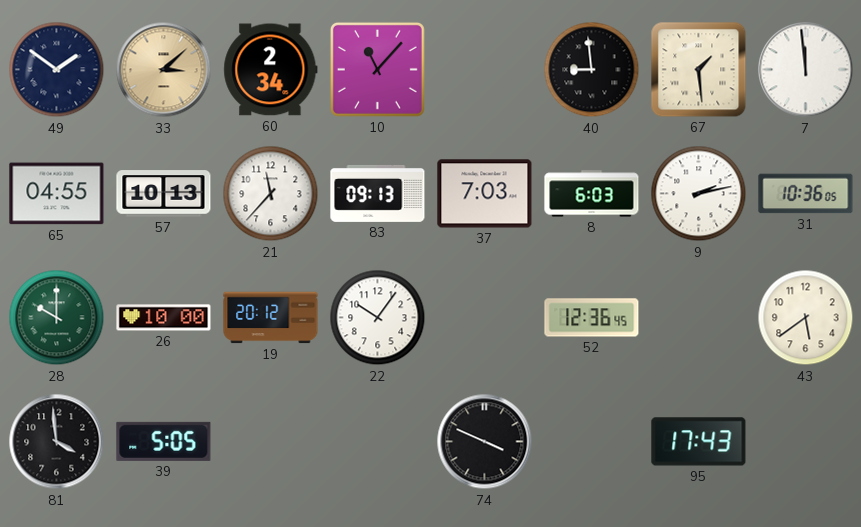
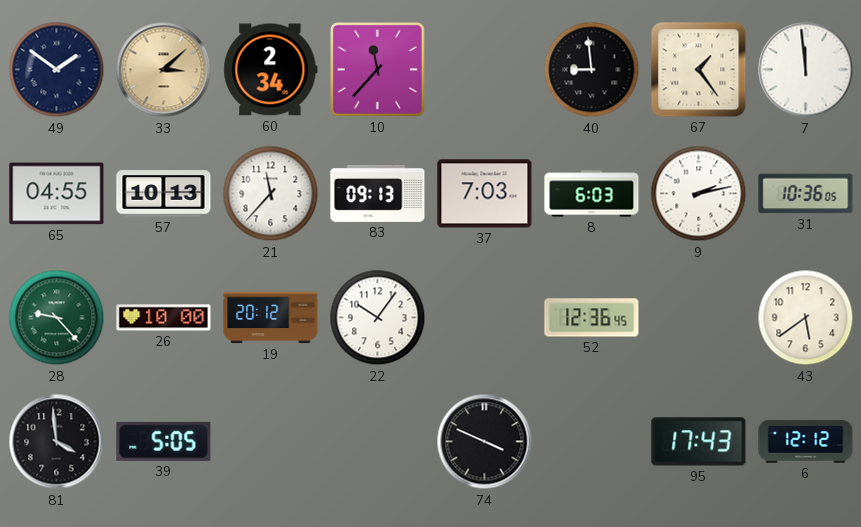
10: 11:07 -> 11:37
67: 1:29 -> 1:24
28: 10:00 -> 9:23
6: none -> 12:12
